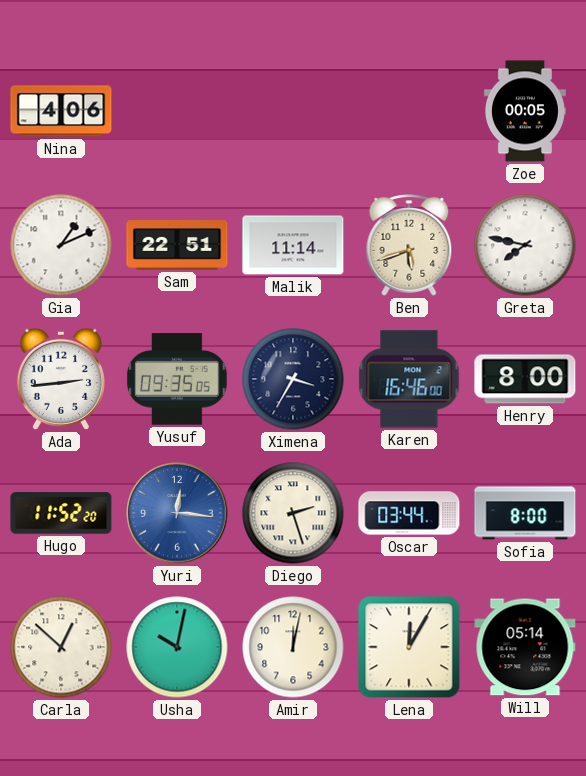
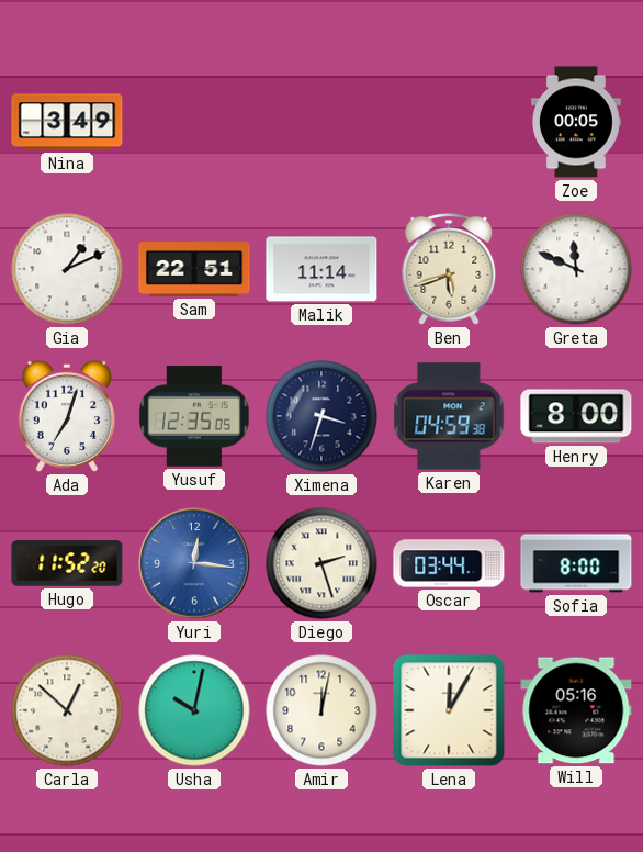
Nina: 4:06 -> 3:49
Greta: 7:47 -> 11:49
Ada: 2:44 -> 7:03
Yusuf: 09:35 -> 12:35
Ximena: 3:35 -> 3:33
Karen: 16:46 -> 04:59
Will: 05:14 -> 05:16
